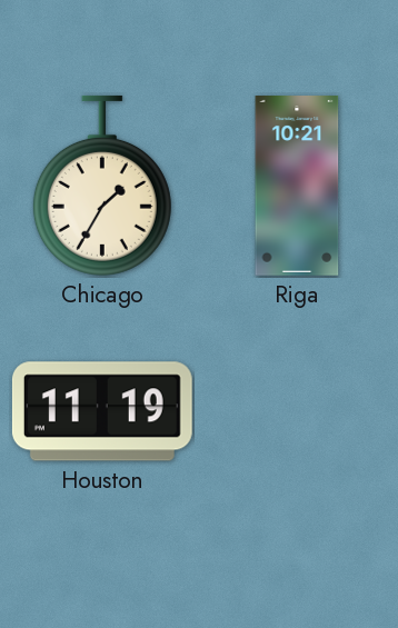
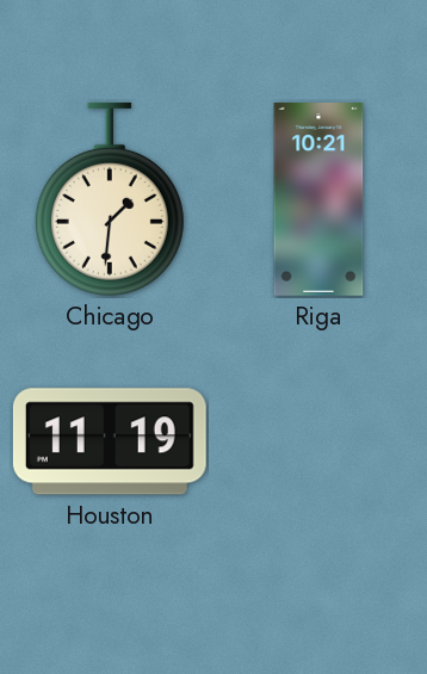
Chicago: 1:35 -> 1:31
